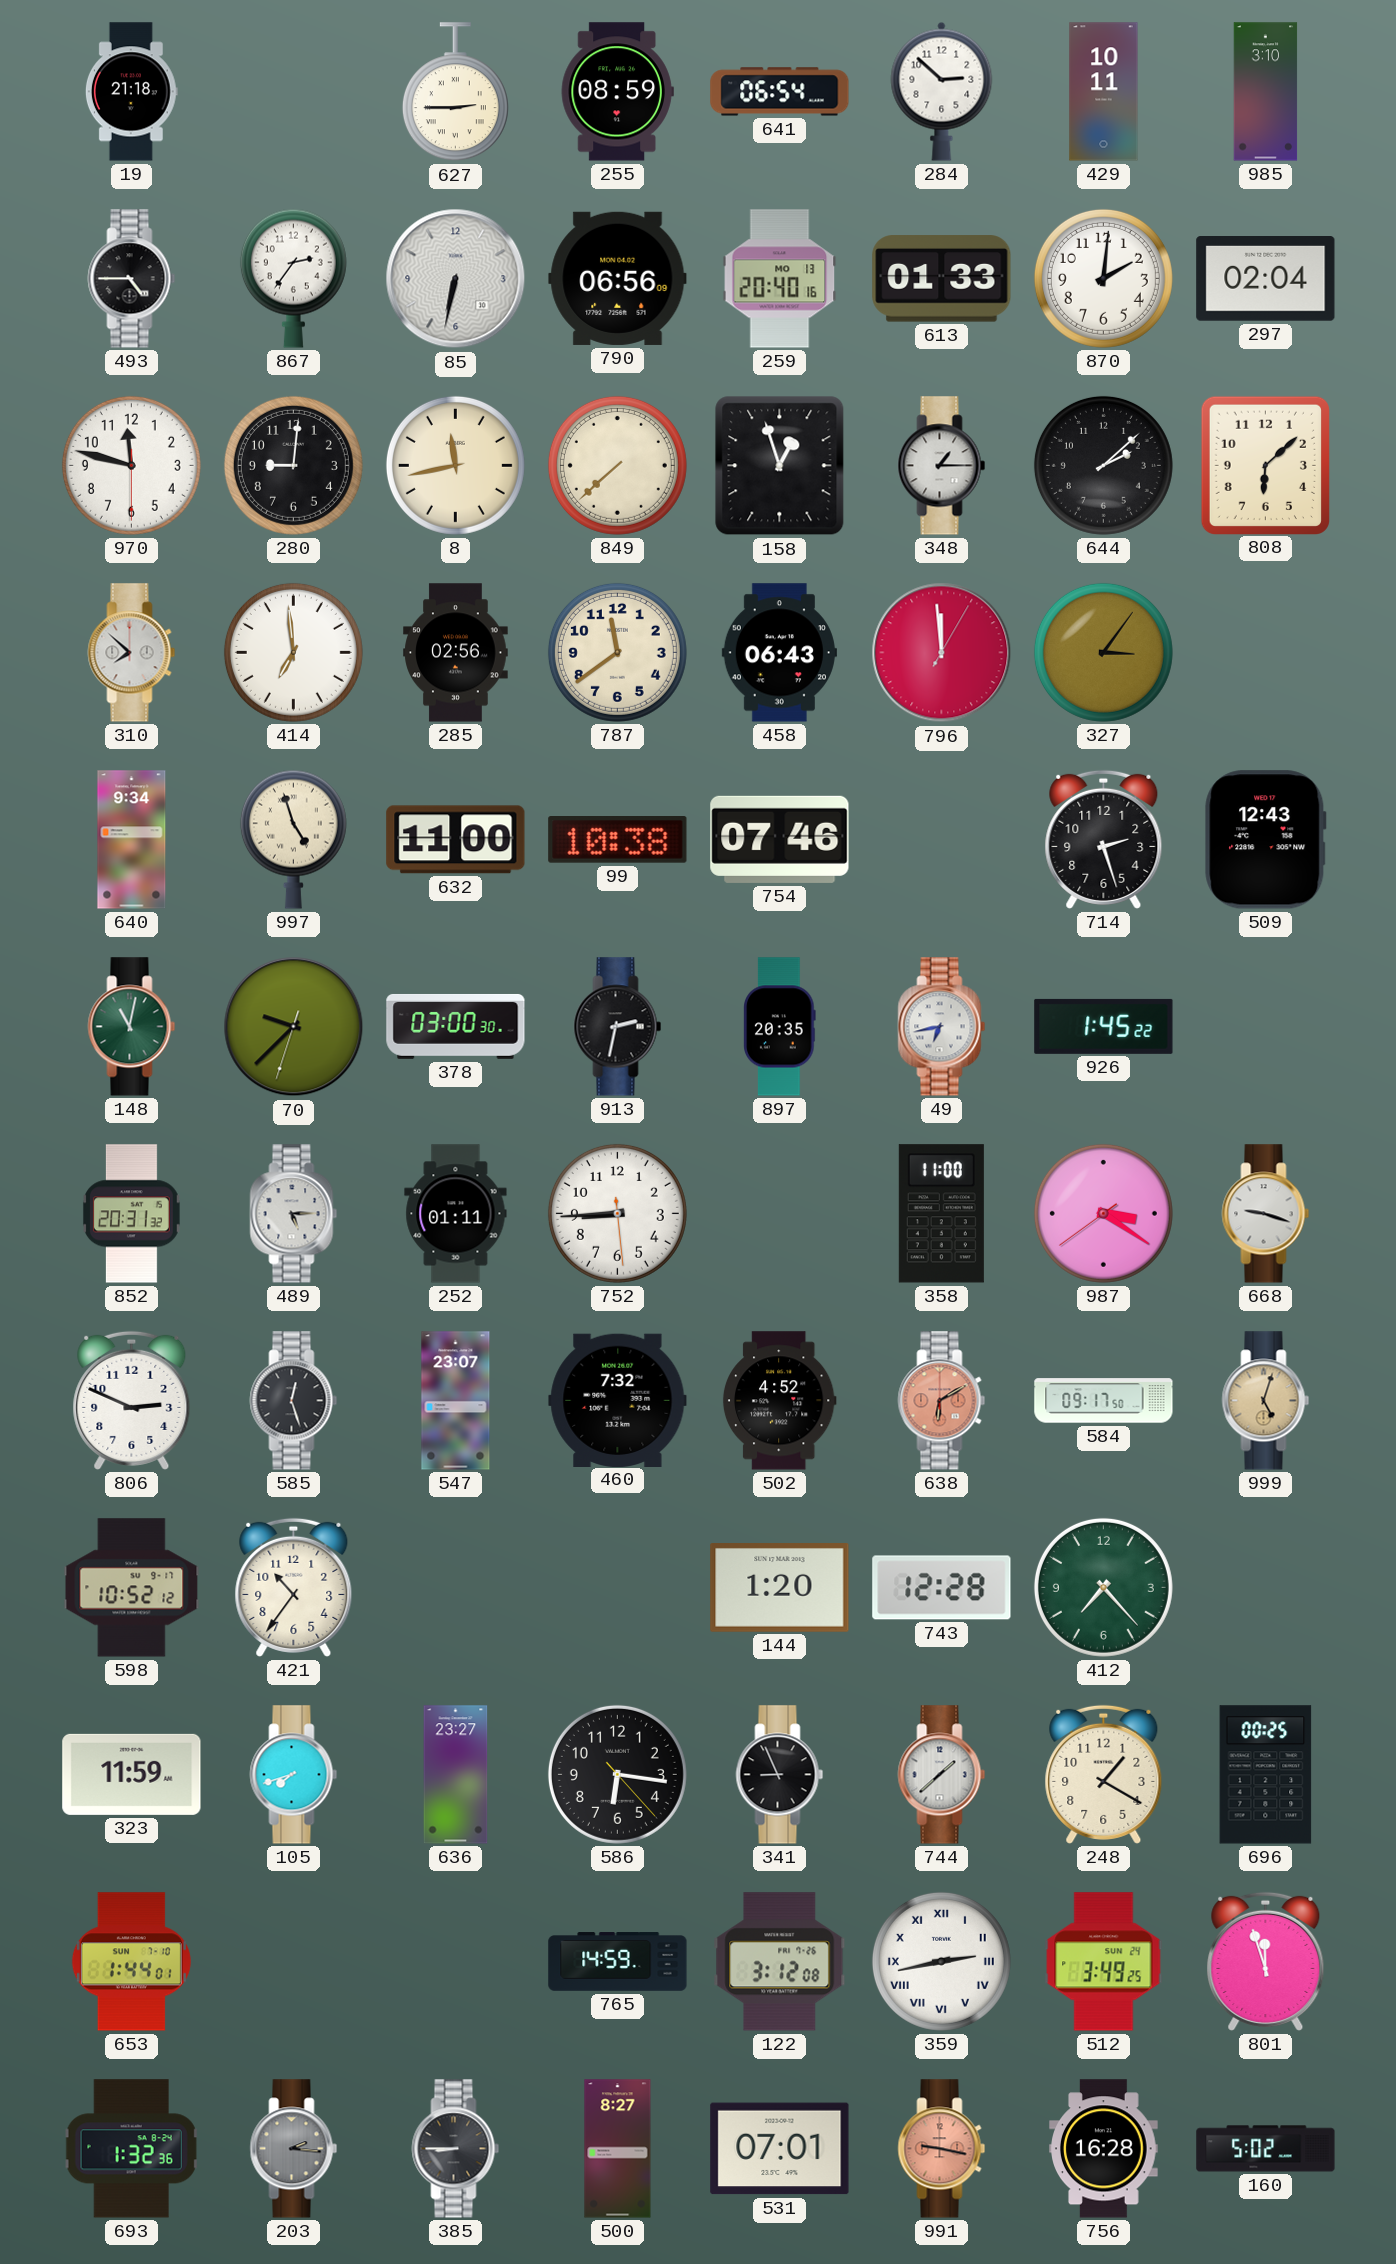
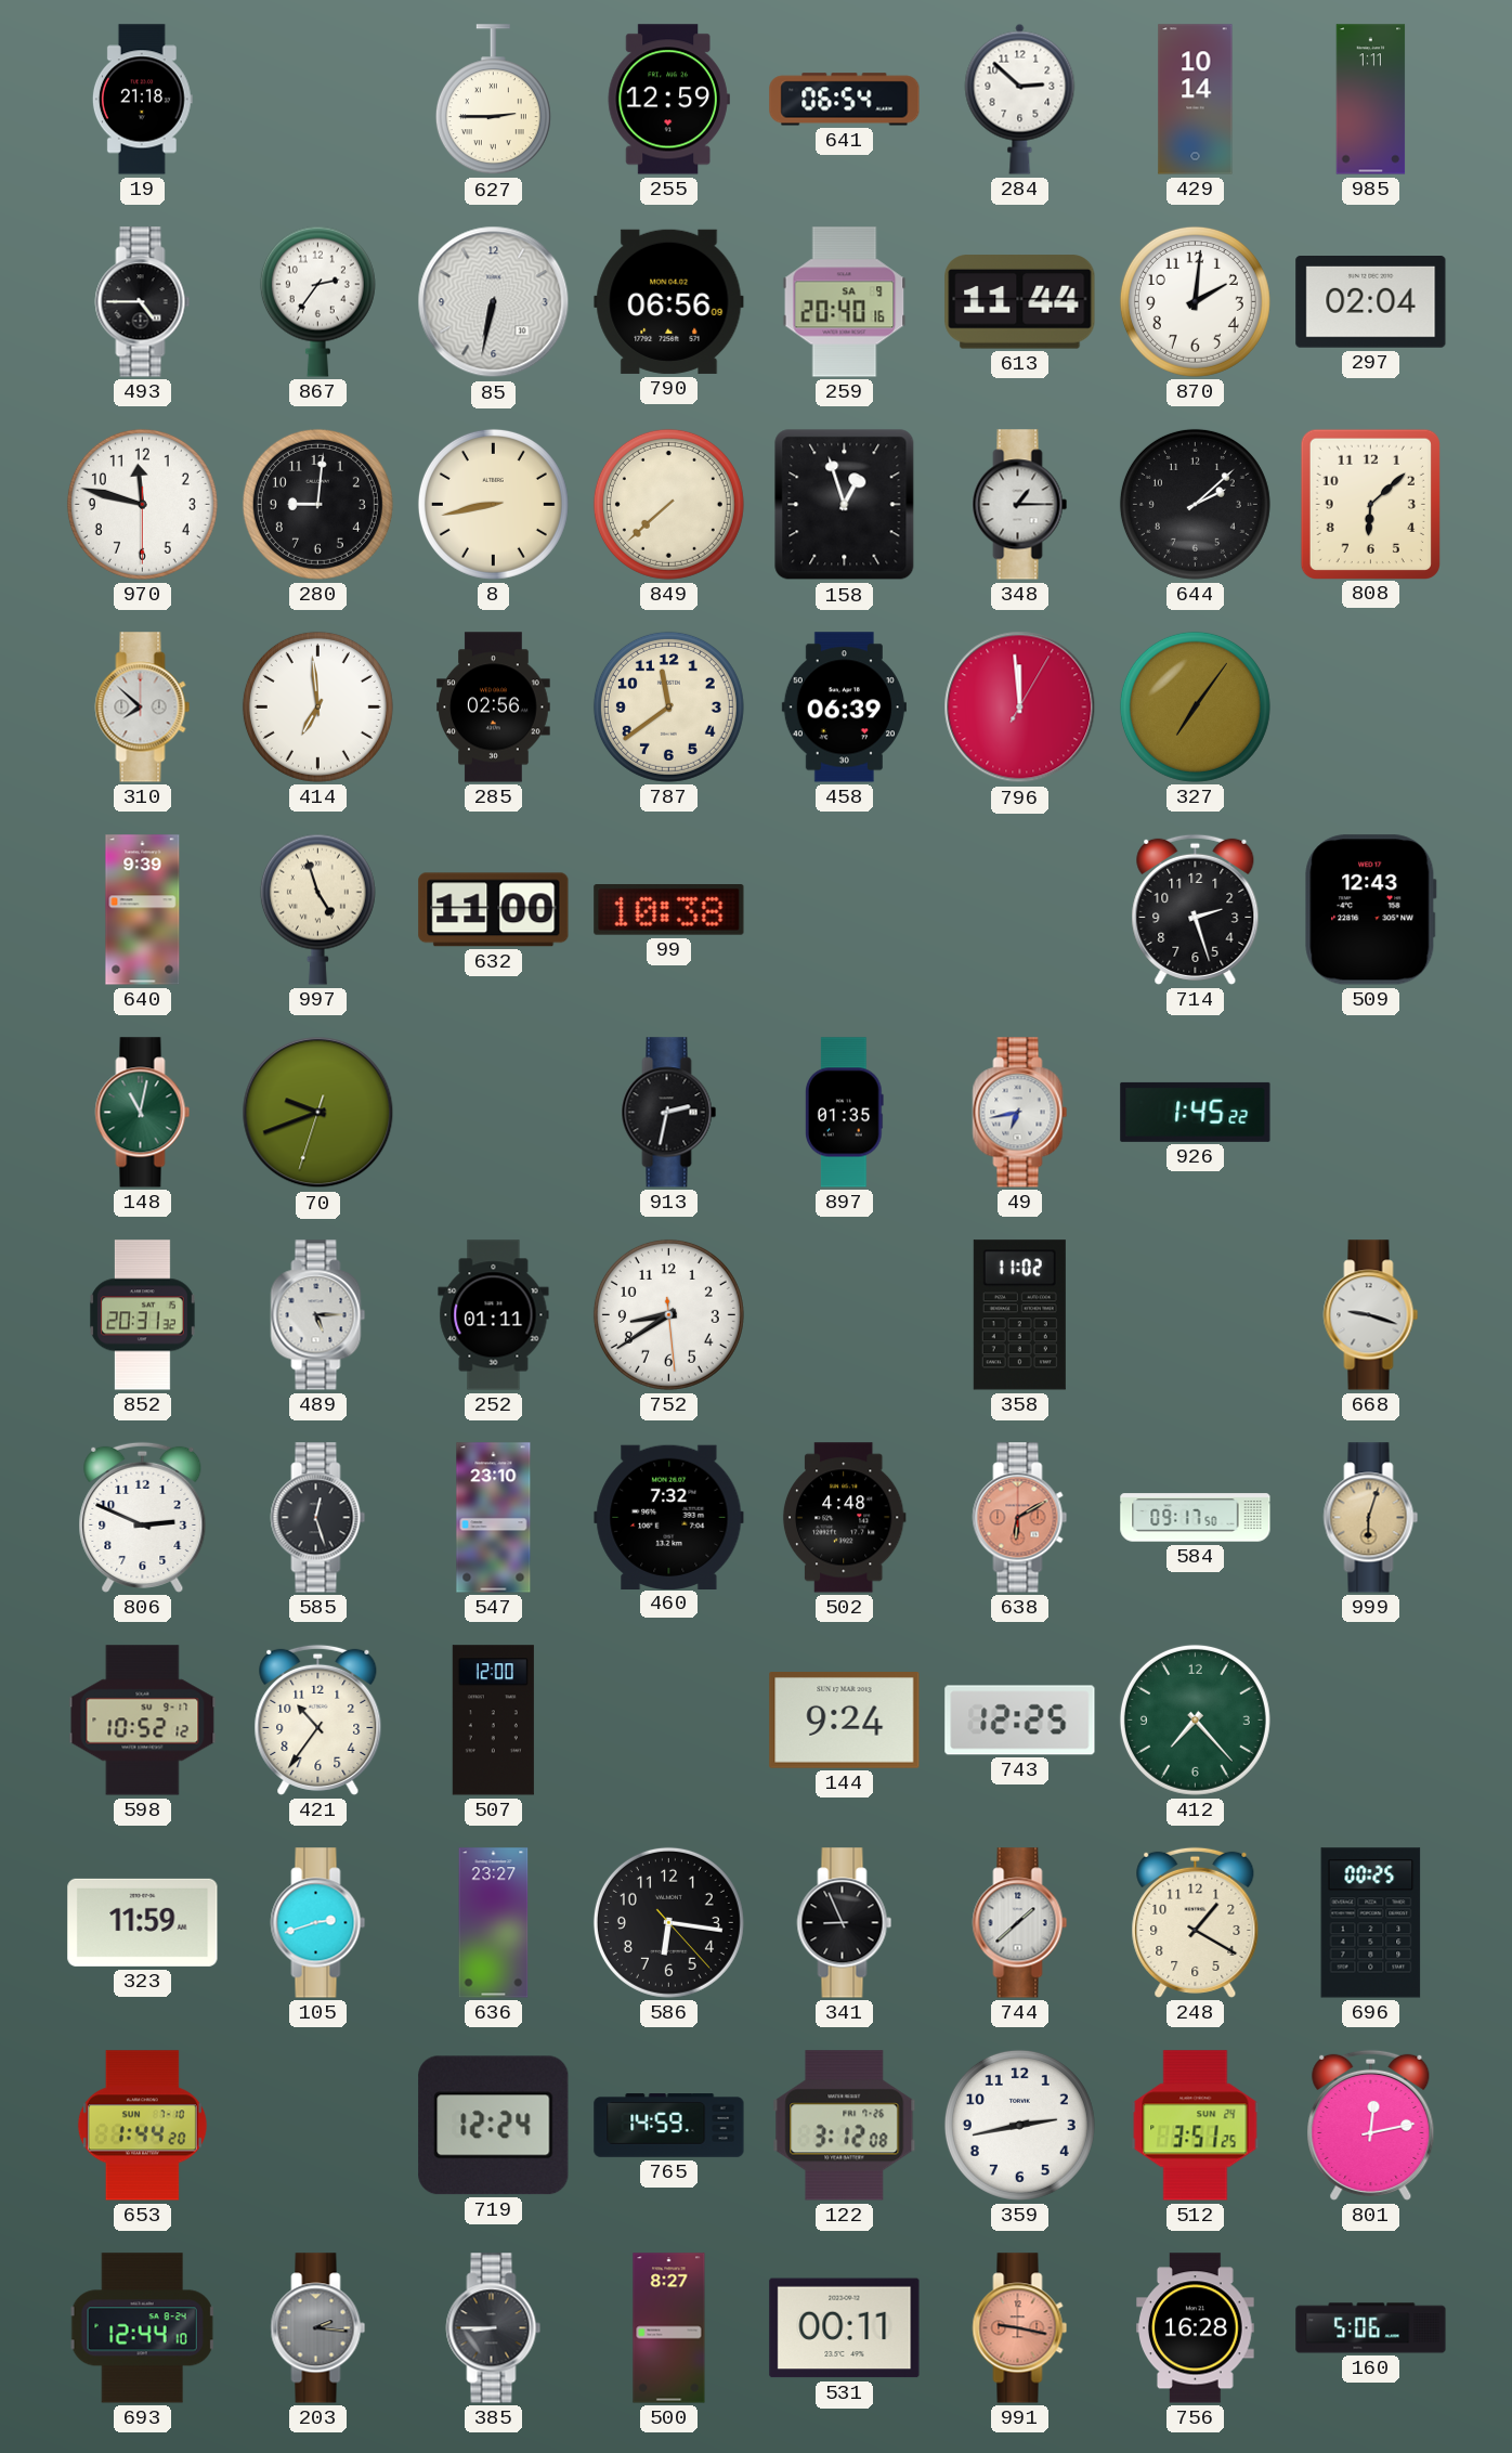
255: 08:59 -> 12:59
429: 10:11 -> 10:14
985: 3:10 -> 1:11
259 date: MO 13 -> SA 9
613: 01:33 -> 11:44
8: 11:43 -> 8:43
458: 06:43 -> 06:39
327: 3:06 -> 7:06
640: 9:34 -> 9:39
754: 07:46 -> none
70: 9:37 -> 9:41
378: 03:00 -> none
897: 20:35 -> 01:35
752: 8:44 -> 8:39
358: 11:00 -> 11:02
987: 3:20 -> none
547: 23:07 -> 23:10
502: 4:52 -> 4:48
999: 5:03 -> 6:03
507: none -> 12:00
144: 1:20 -> 9:24
743: 12:28 -> 12:25
105: 7:42 -> 2:42
653: 1:44:01 -> 1:44:20
719: none -> 12:24
359 numerals: Roman -> Arabic
512: 3:49 -> 3:51
801: 11:57 -> 12:13
693: 1:32 -> 12:44
531: 07:01 -> 00:11
160: 5:02 -> 5:06
